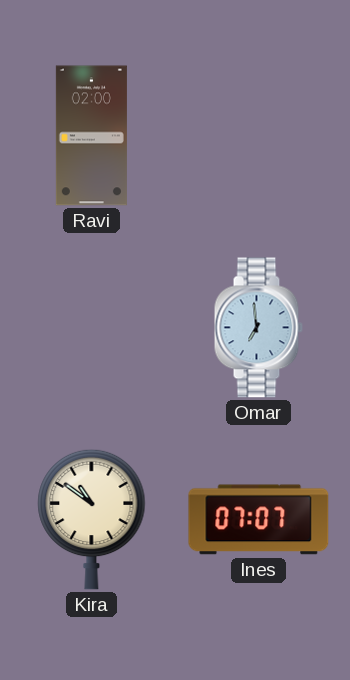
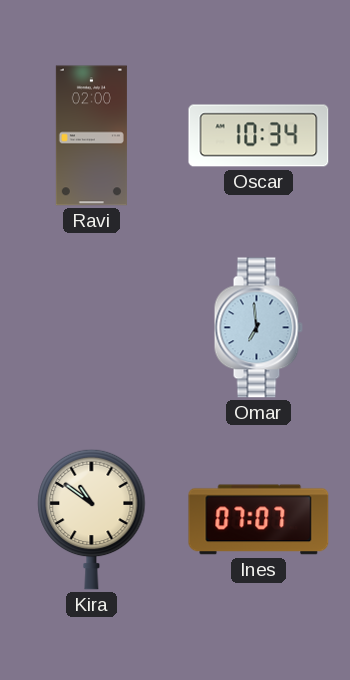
Oscar: none -> 10:34
